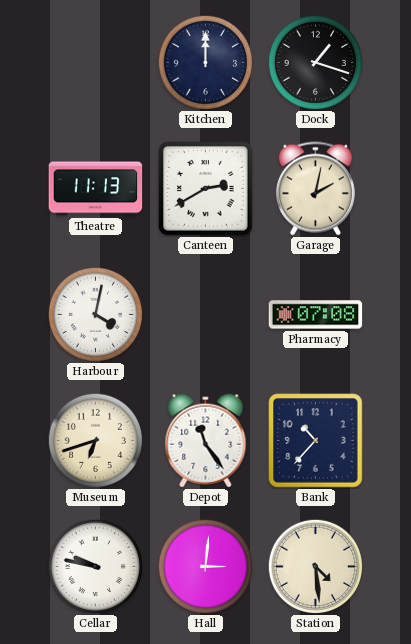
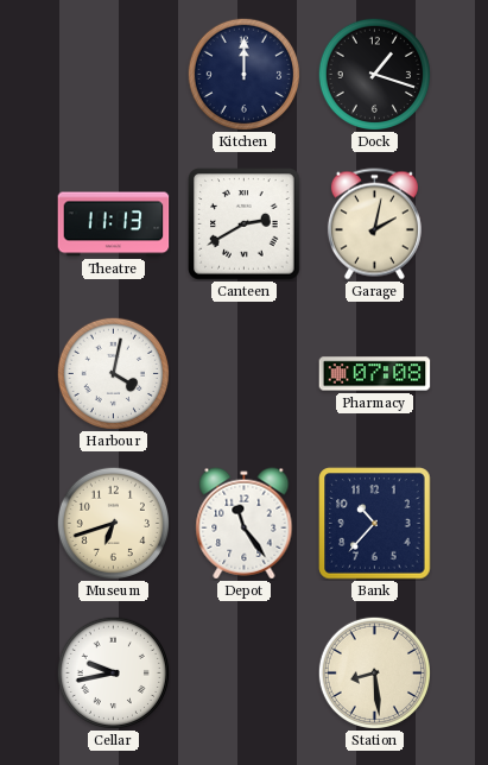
Cellar: 9:47 -> 9:43
Hall: 3:01 -> none
Station: 4:29 -> 8:29
